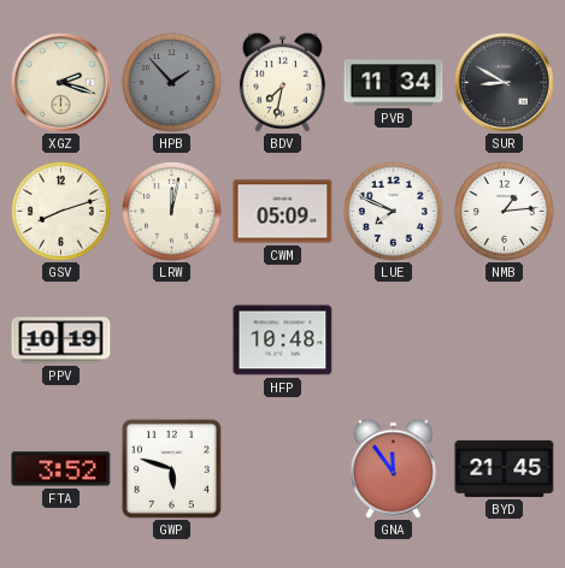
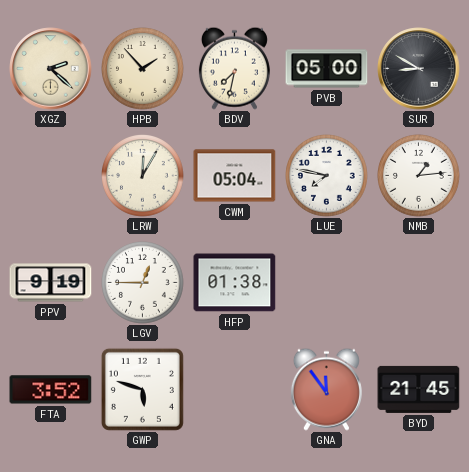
XGZ: 2:18 -> 2:22
HPB dial: grey -> cream
PVB: 11:34 -> 05:00
GSV: 8:12 -> none
LRW: 12:02 -> 12:05
CWM: 05:09 -> 05:04
LUE: 7:49 -> 7:47
PPV: 10:19 -> 9:19
LGV: none -> 12:45
HFP: 10:48 -> 01:38
